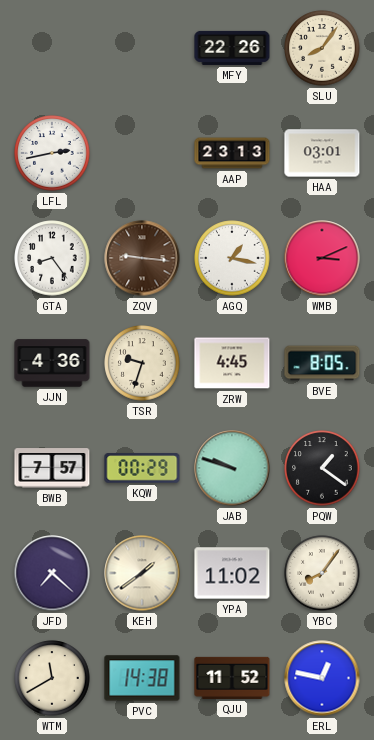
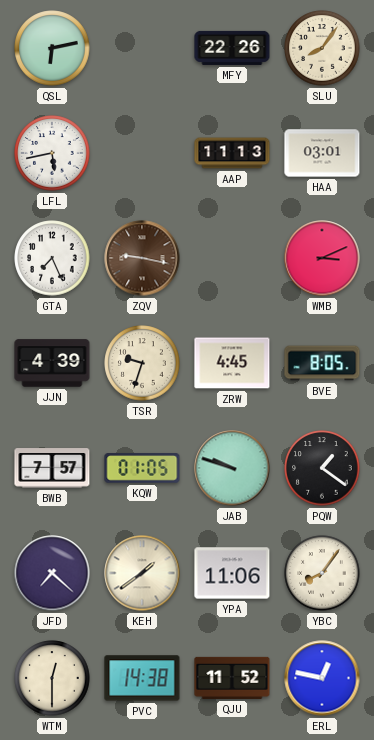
QSL: none -> 6:13
LFL: 2:43 -> 5:43
AAP: 23:13 -> 11:13
GTA: 8:24 -> 7:26
ZQV: 9:16 -> 9:17
AGQ: 1:17 -> none
JJN: 4:36 -> 4:39
KQW: 00:29 -> 01:05
YPA: 11:02 -> 11:06
WTM: 11:40 -> 12:30
